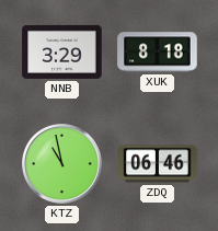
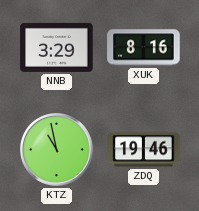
XUK: 8:18 -> 8:16
ZDQ: 06:46 -> 19:46
